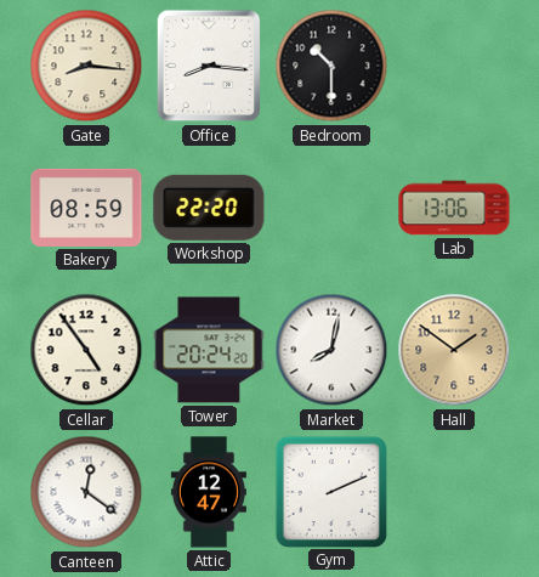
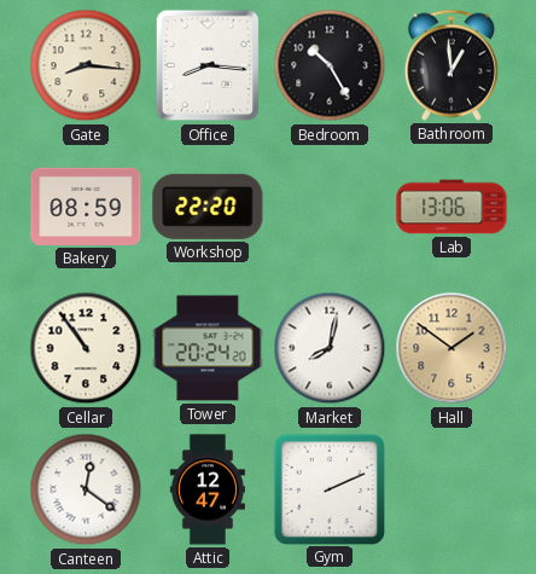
Bedroom: 10:30 -> 10:25
Bathroom: none -> 12:59
Cellar: 4:54 -> 10:54
